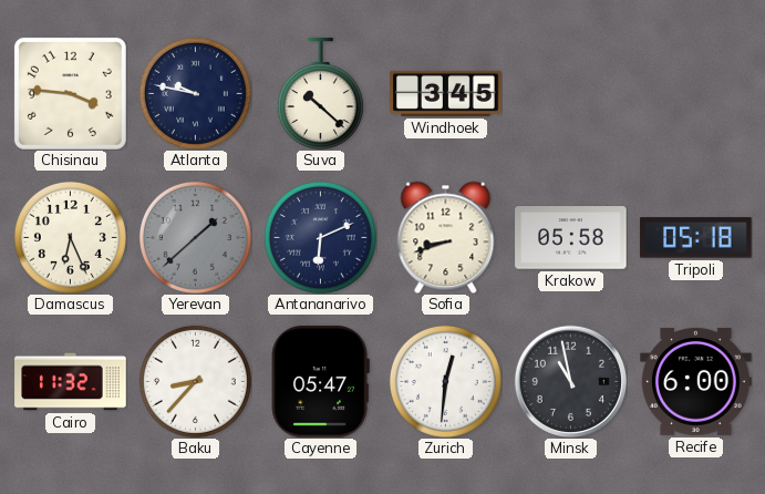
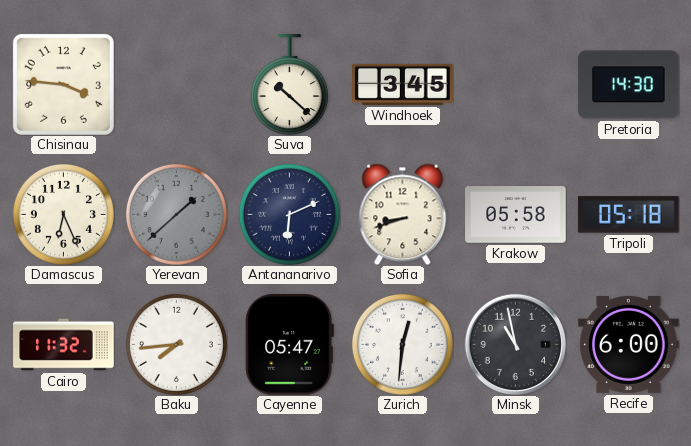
Atlanta: 9:47 -> none
Pretoria: none -> 14:30
Baku: 8:37 -> 7:44
